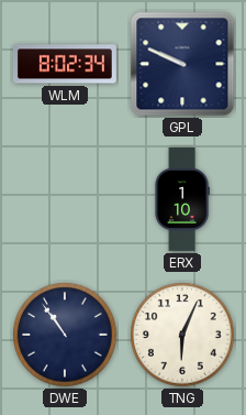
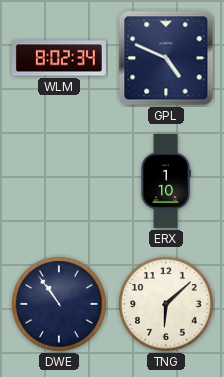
GPL: 9:49 -> 4:49
TNG: 6:04 -> 6:08
